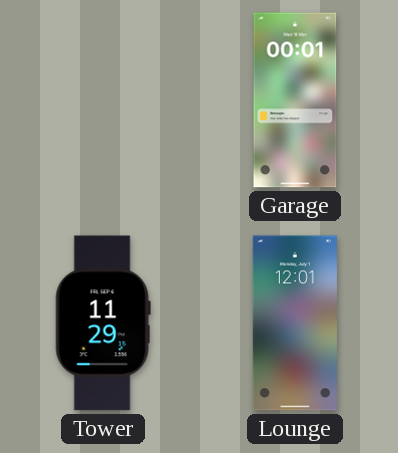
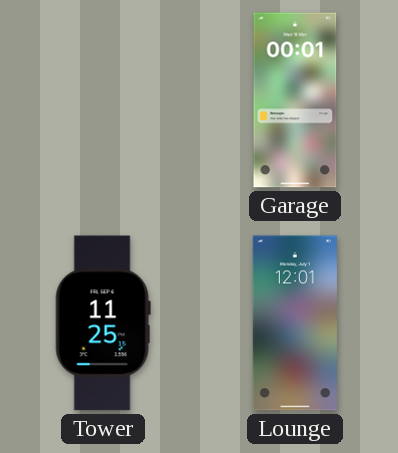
Tower: 11:29 -> 11:25
